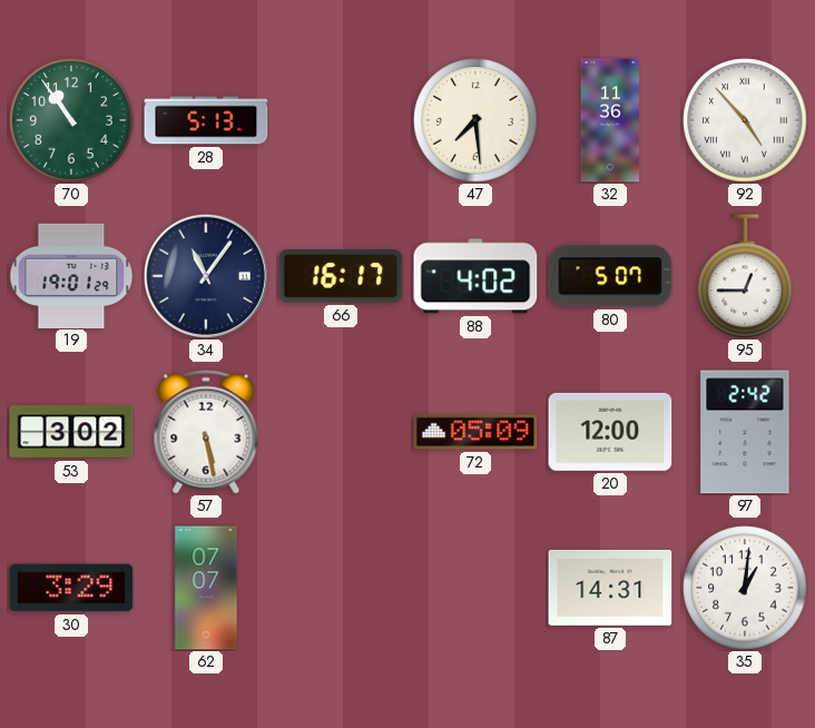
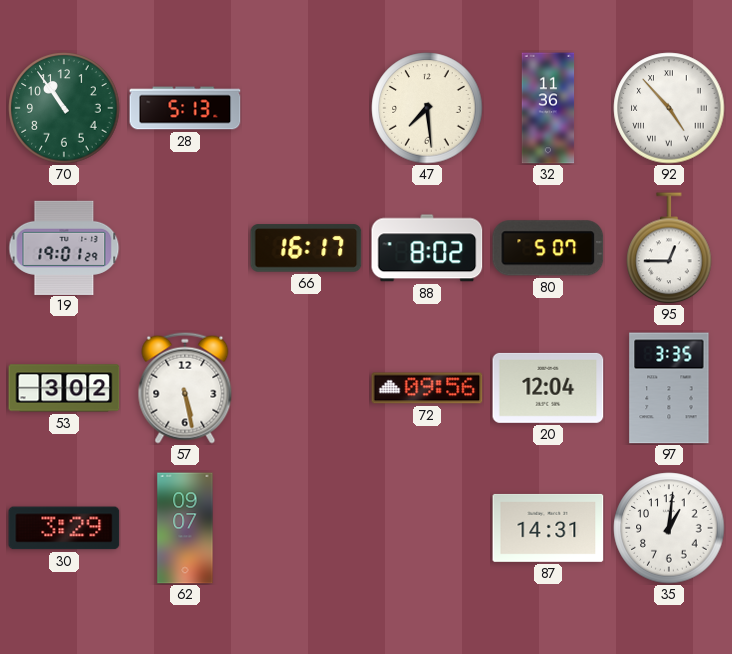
34: 11:06 -> none
88: 4:02 -> 8:02
72: 05:09 -> 09:56
20: 12:00 -> 12:04
97: 2:42 -> 3:35
62: 07:07 -> 09:07
